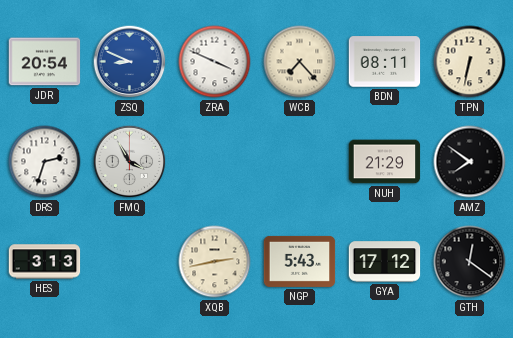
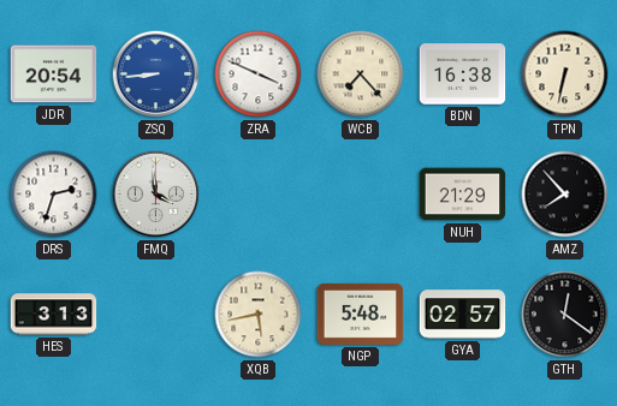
ZSQ: 8:49 -> 8:44
BDN: 08:11 -> 16:38
FMQ: 3:55 -> 3:59
AMZ: 7:51 -> 7:53
XQB: 2:43 -> 5:43
NGP: 5:43 -> 5:48
GYA: 17:12 -> 02:57
